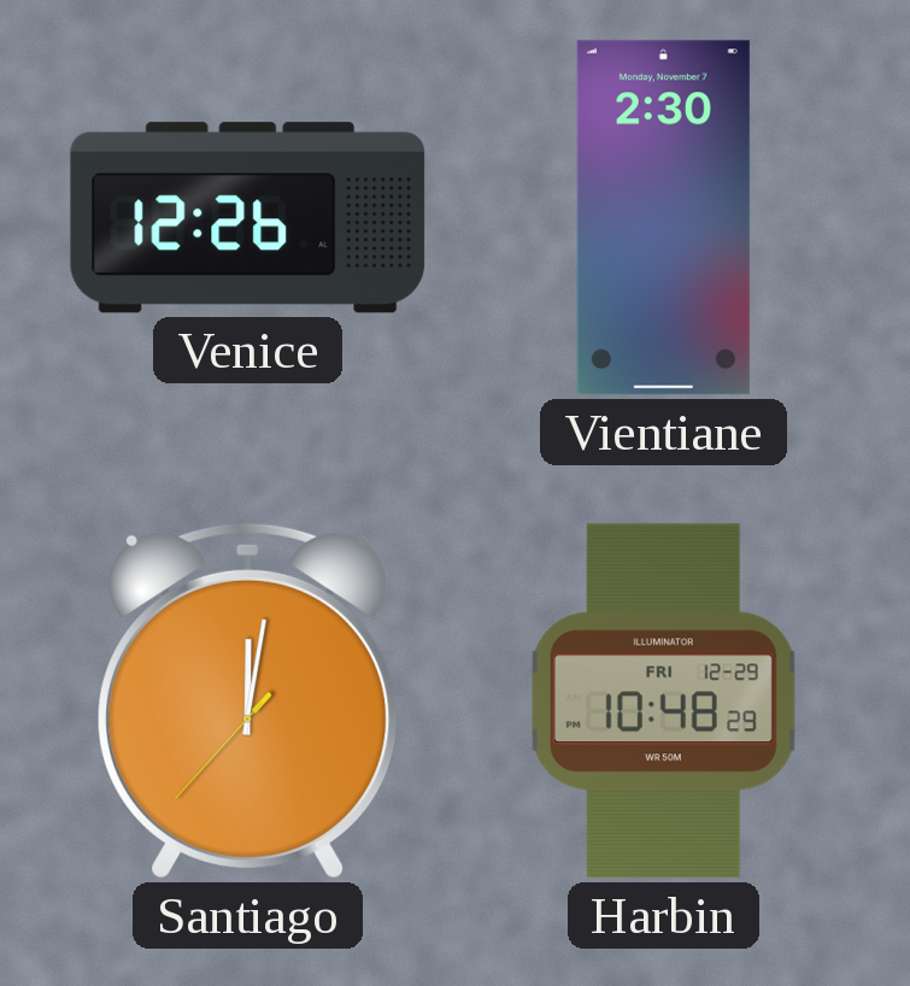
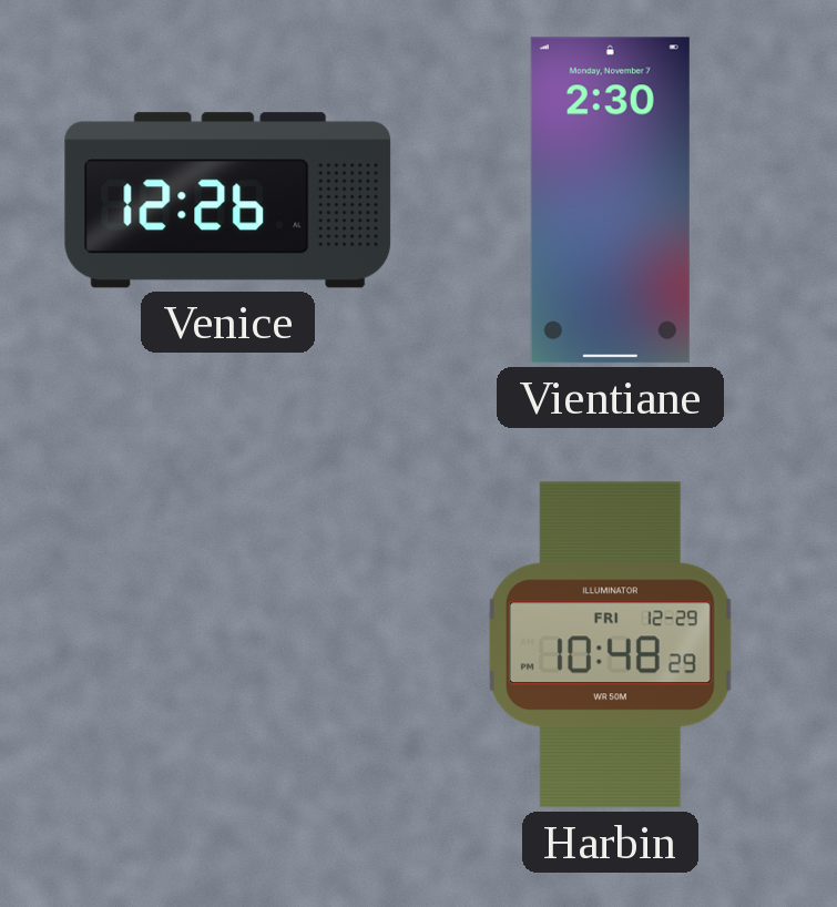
Santiago: 12:01 -> none
